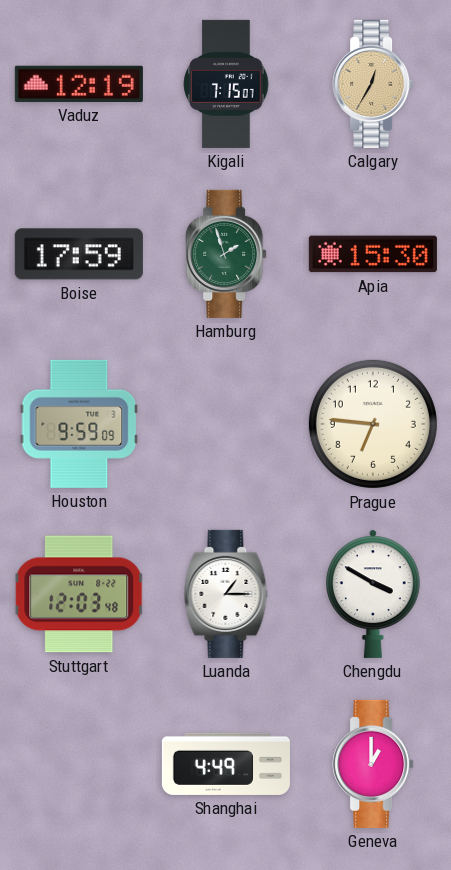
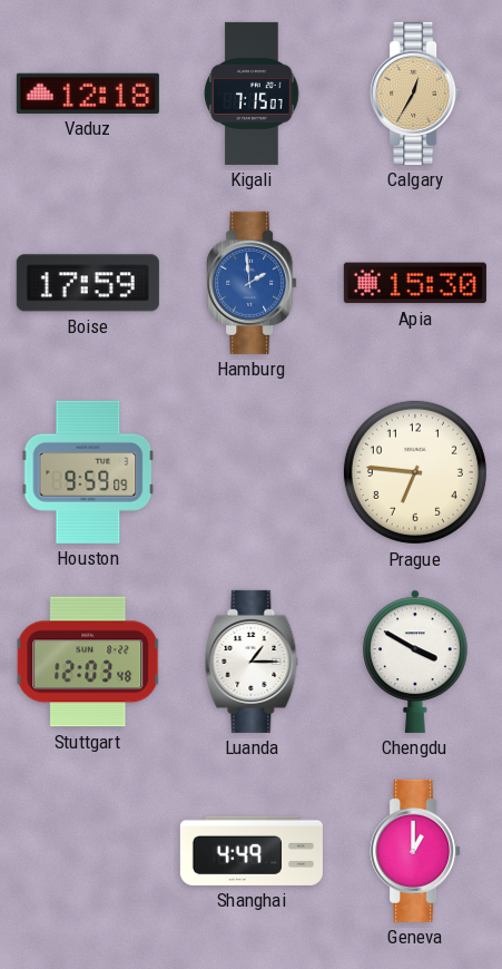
Vaduz: 12:19 -> 12:18
Hamburg: 1:57 -> 1:59
Hamburg dial: green -> blue
